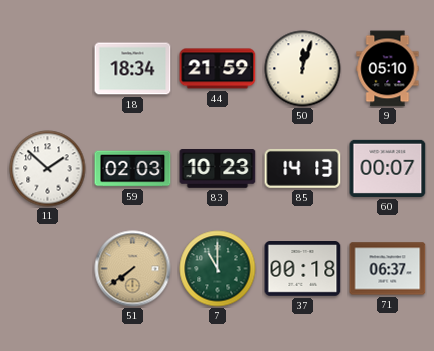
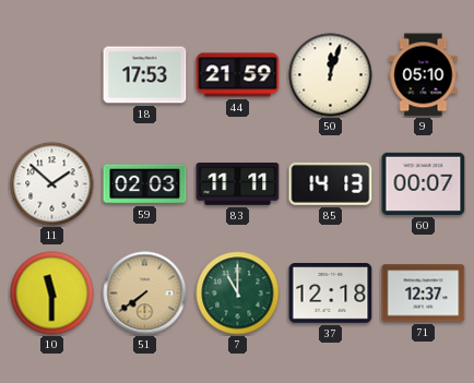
18: 18:34 -> 17:53
83: 10:23 -> 11:11
10: none -> 11:30
37: 00:18 -> 12:18
71: 06:37 -> 12:37
